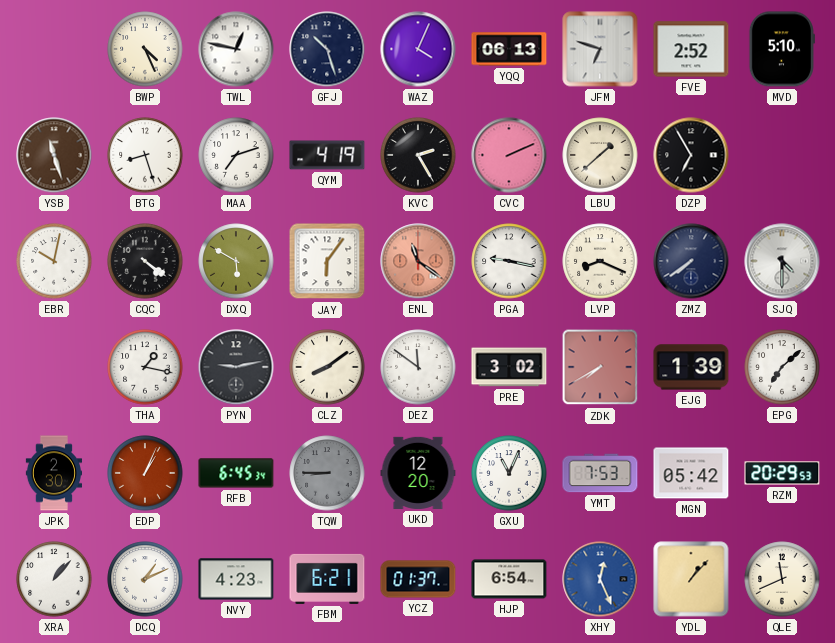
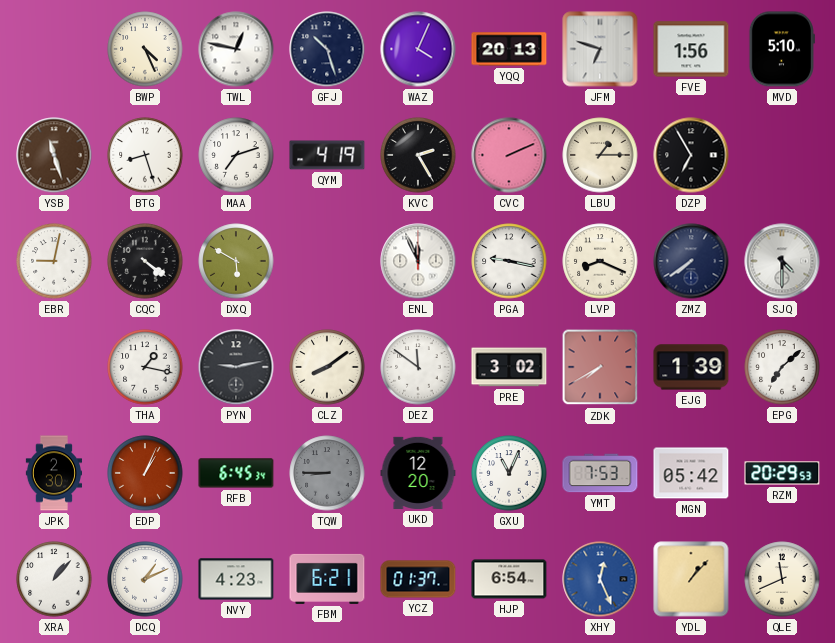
YQQ: 06:13 -> 20:13
FVE: 2:52 -> 1:56
LBU: 1:38 -> 1:15
EBR: 10:02 -> 9:02
JAY: 6:06 -> none
ENL: 11:21 -> 11:56
ENL dial: salmon -> white
